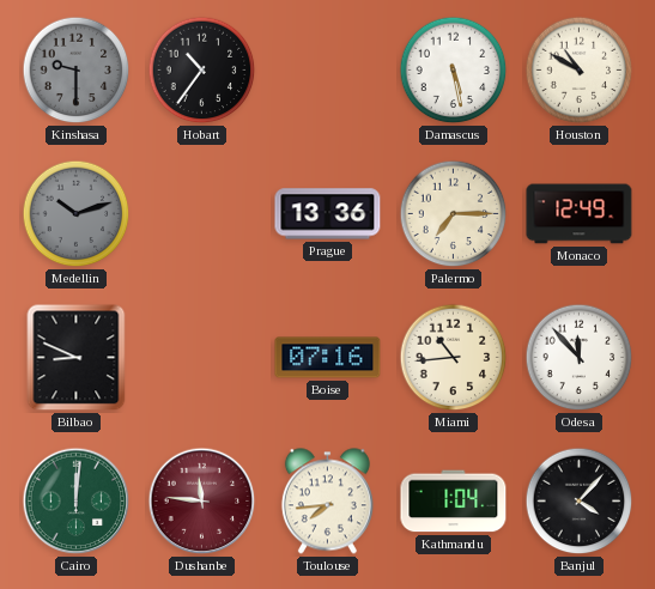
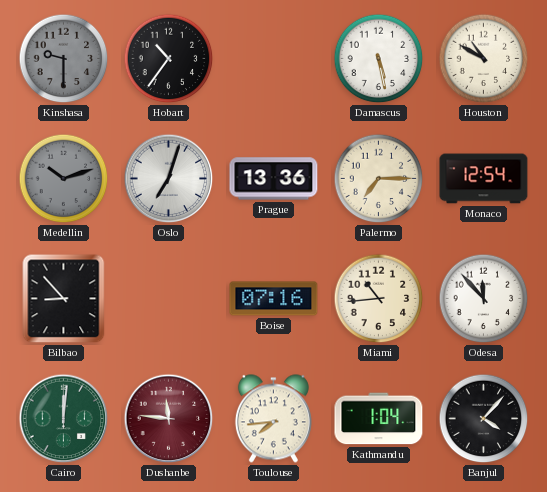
Oslo: none -> 7:03
Monaco: 12:49 -> 12:54
Bilbao: 8:49 -> 8:53
